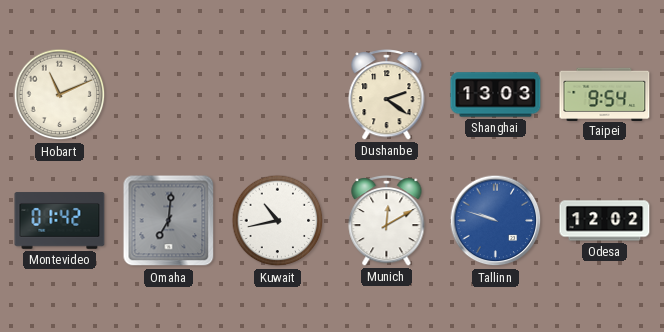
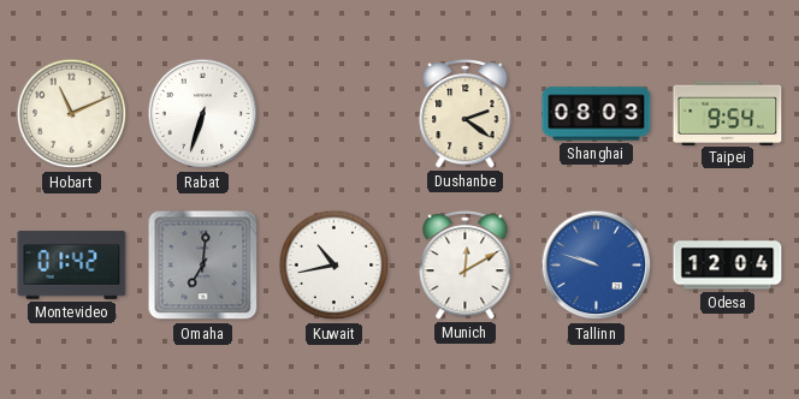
Rabat: none -> 6:33
Shanghai: 13:03 -> 08:03
Odesa: 12:02 -> 12:04
